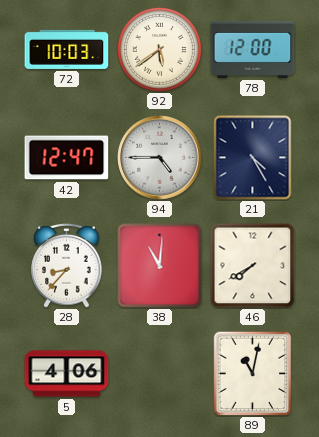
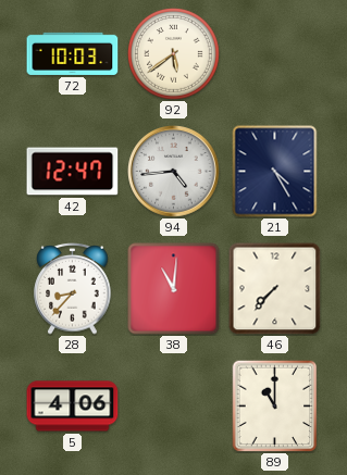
78: 12:00 -> none
94: 4:45 -> 4:44
46: 7:40 -> 7:37
89: 11:02 -> 11:00
